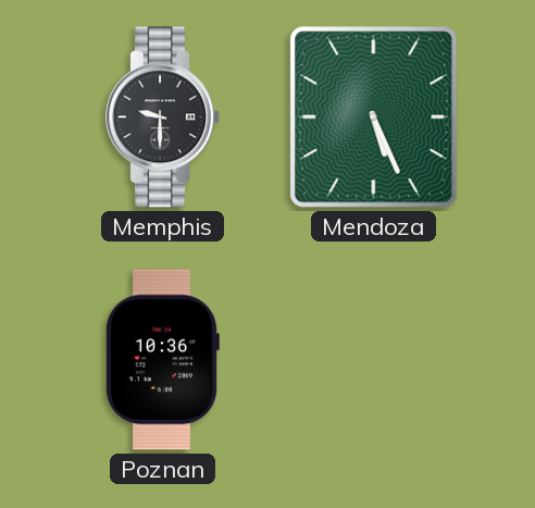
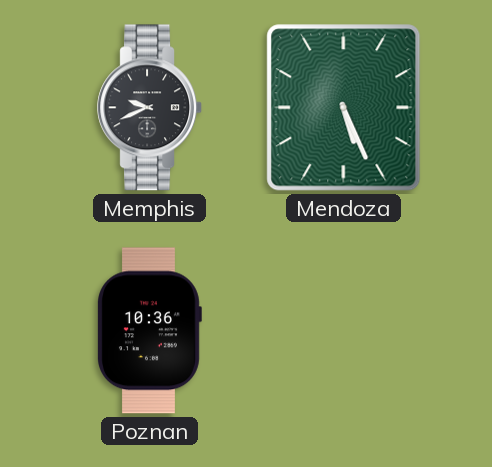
Memphis: 9:30 -> 9:41
